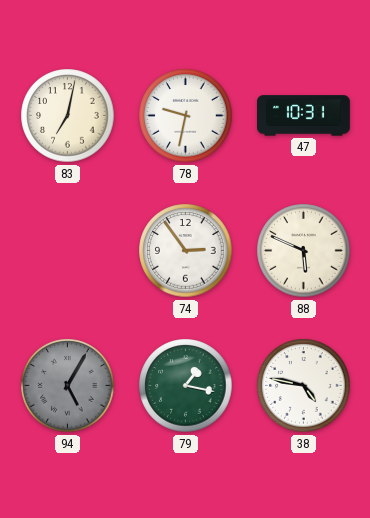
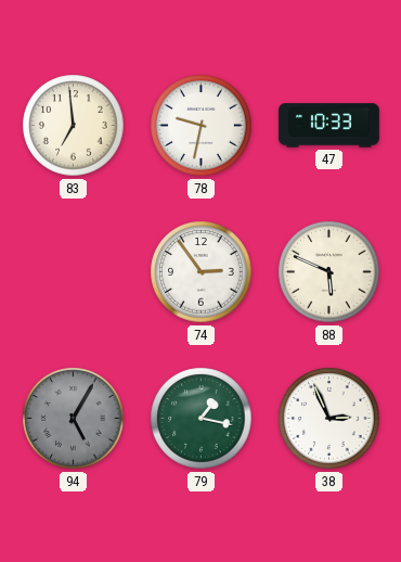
83: 7:02 -> 6:59
47: 10:31 -> 10:33
38: 4:47 -> 2:56
